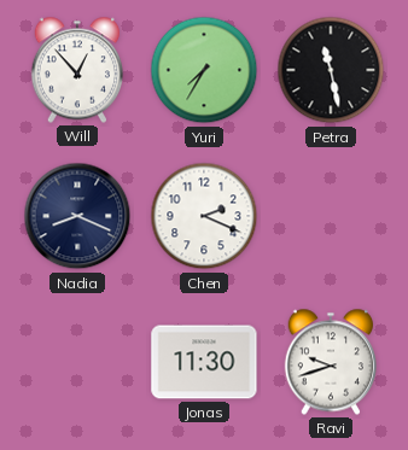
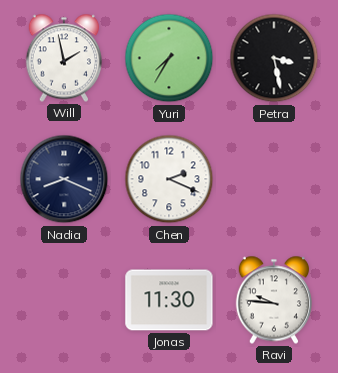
Will: 12:53 -> 1:58
Petra: 11:28 -> 3:28
Ravi: 9:42 -> 9:46
